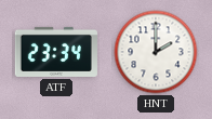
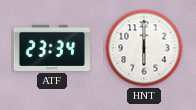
HNT: 2:00 -> 6:00
